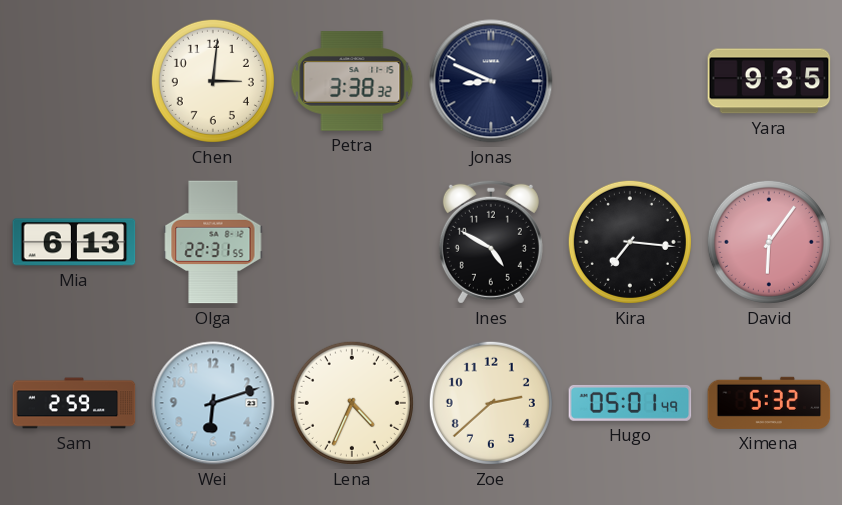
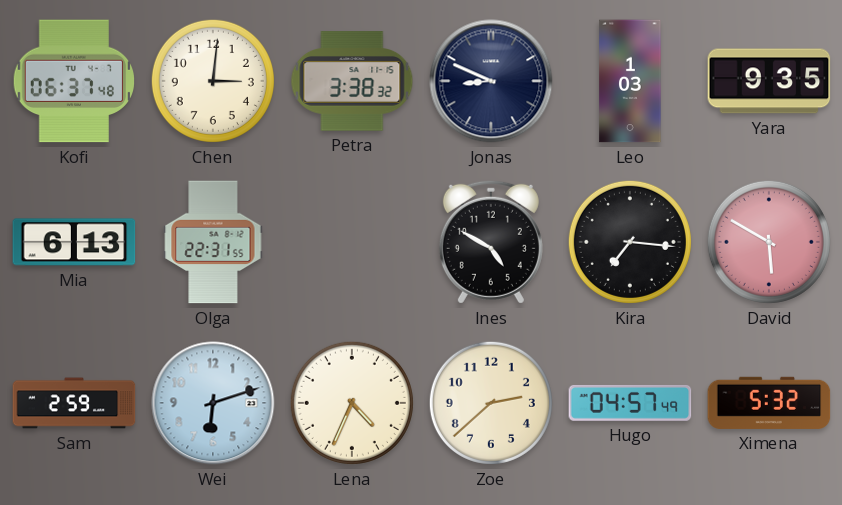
Kofi: none -> 06:37
Leo: none -> 1:03
David: 6:06 -> 5:50
Hugo: 05:01 -> 04:57
